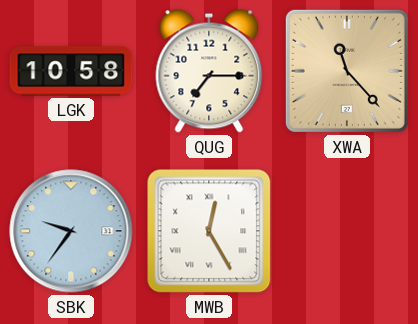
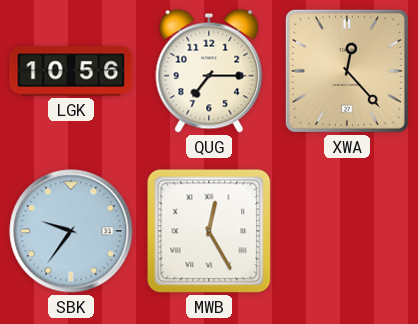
LGK: 10:58 -> 10:56
XWA: 11:23 -> 12:23
